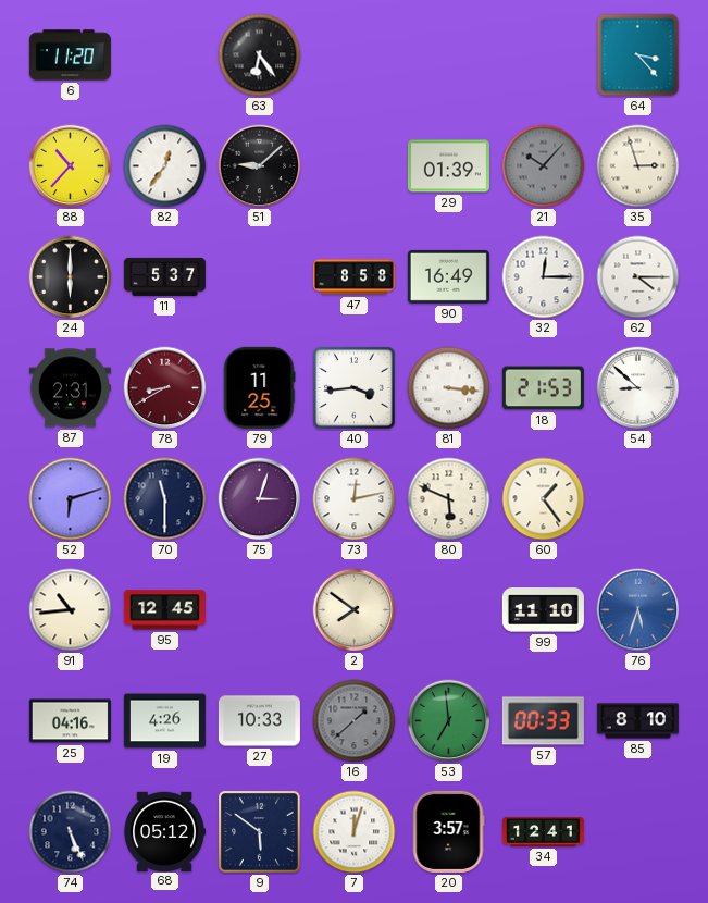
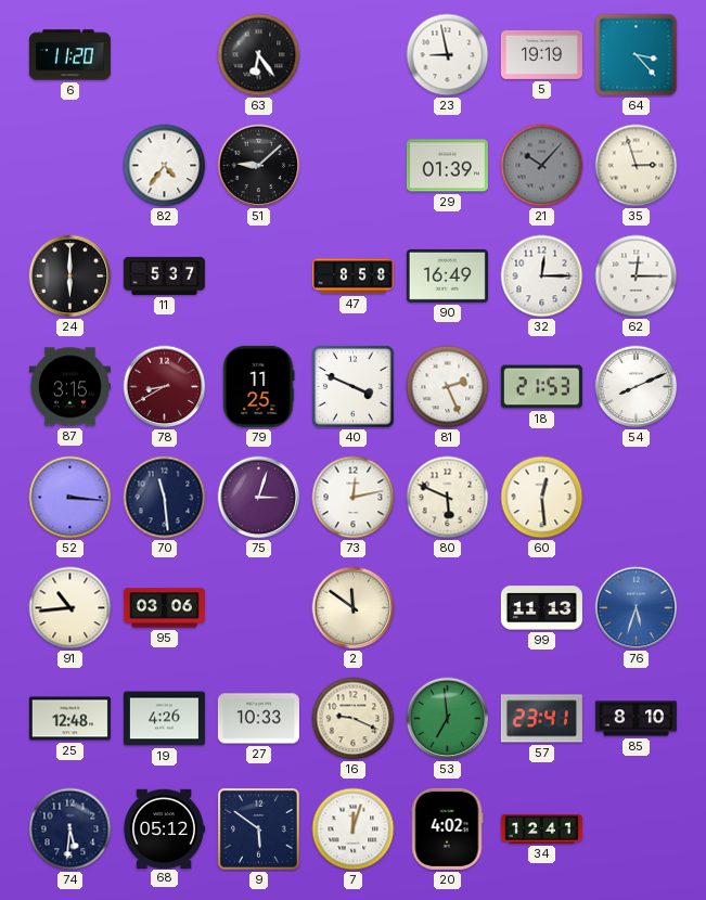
23: none -> 8:58
5: none -> 19:19
88: 10:37 -> none
82: 12:36 -> 4:36
62: 4:15 -> 12:15
87: 2:31 -> 3:15
40: 3:44 -> 3:49
81: 3:16 -> 2:26
54: 8:52 -> 8:11
52: 6:12 -> 3:16
70: 11:30 -> 11:29
60: 1:24 -> 12:29
95: 12:45 -> 03:06
2: 7:51 -> 11:51
99: 11:10 -> 11:13
25: 04:16 -> 12:48
16: 1:38 -> 9:19
16 dial: grey -> cream
57: 00:33 -> 23:41
74: 5:26 -> 5:31
20: 3:57 -> 4:02
